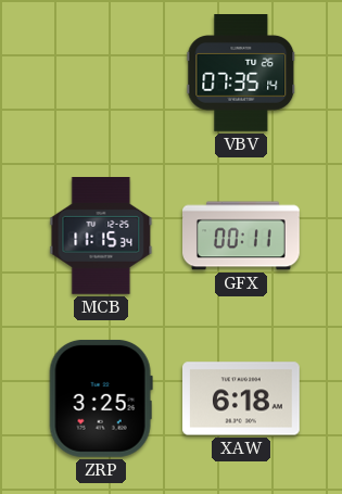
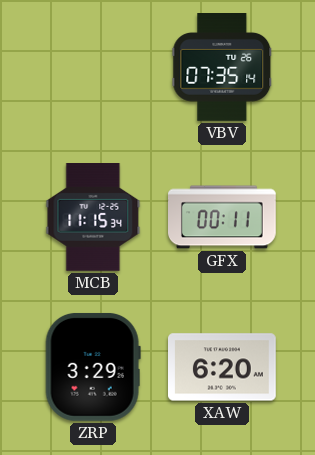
ZRP: 3:25 -> 3:29
XAW: 6:18 -> 6:20
